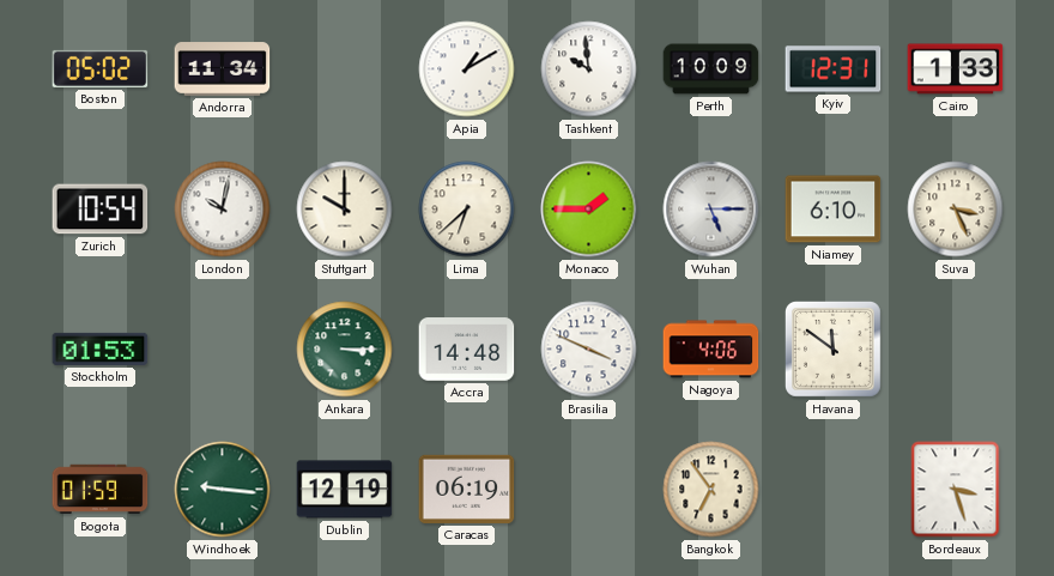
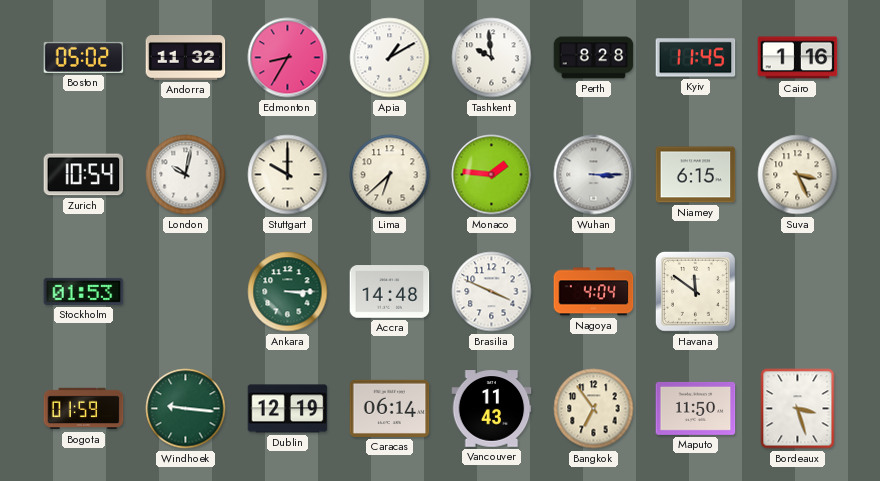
Andorra: 11:34 -> 11:32
Edmonton: none -> 8:35
Perth: 10:09 -> 8:28
Kyiv: 12:31 -> 11:45
Cairo: 1:33 -> 1:16
Monaco: 1:45 -> 1:46
Wuhan: 5:15 -> 3:15
Niamey: 6:10 -> 6:15
Nagoya: 4:06 -> 4:04
Caracas: 06:19 -> 06:14
Vancouver: none -> 11:43
Maputo: none -> 11:50
